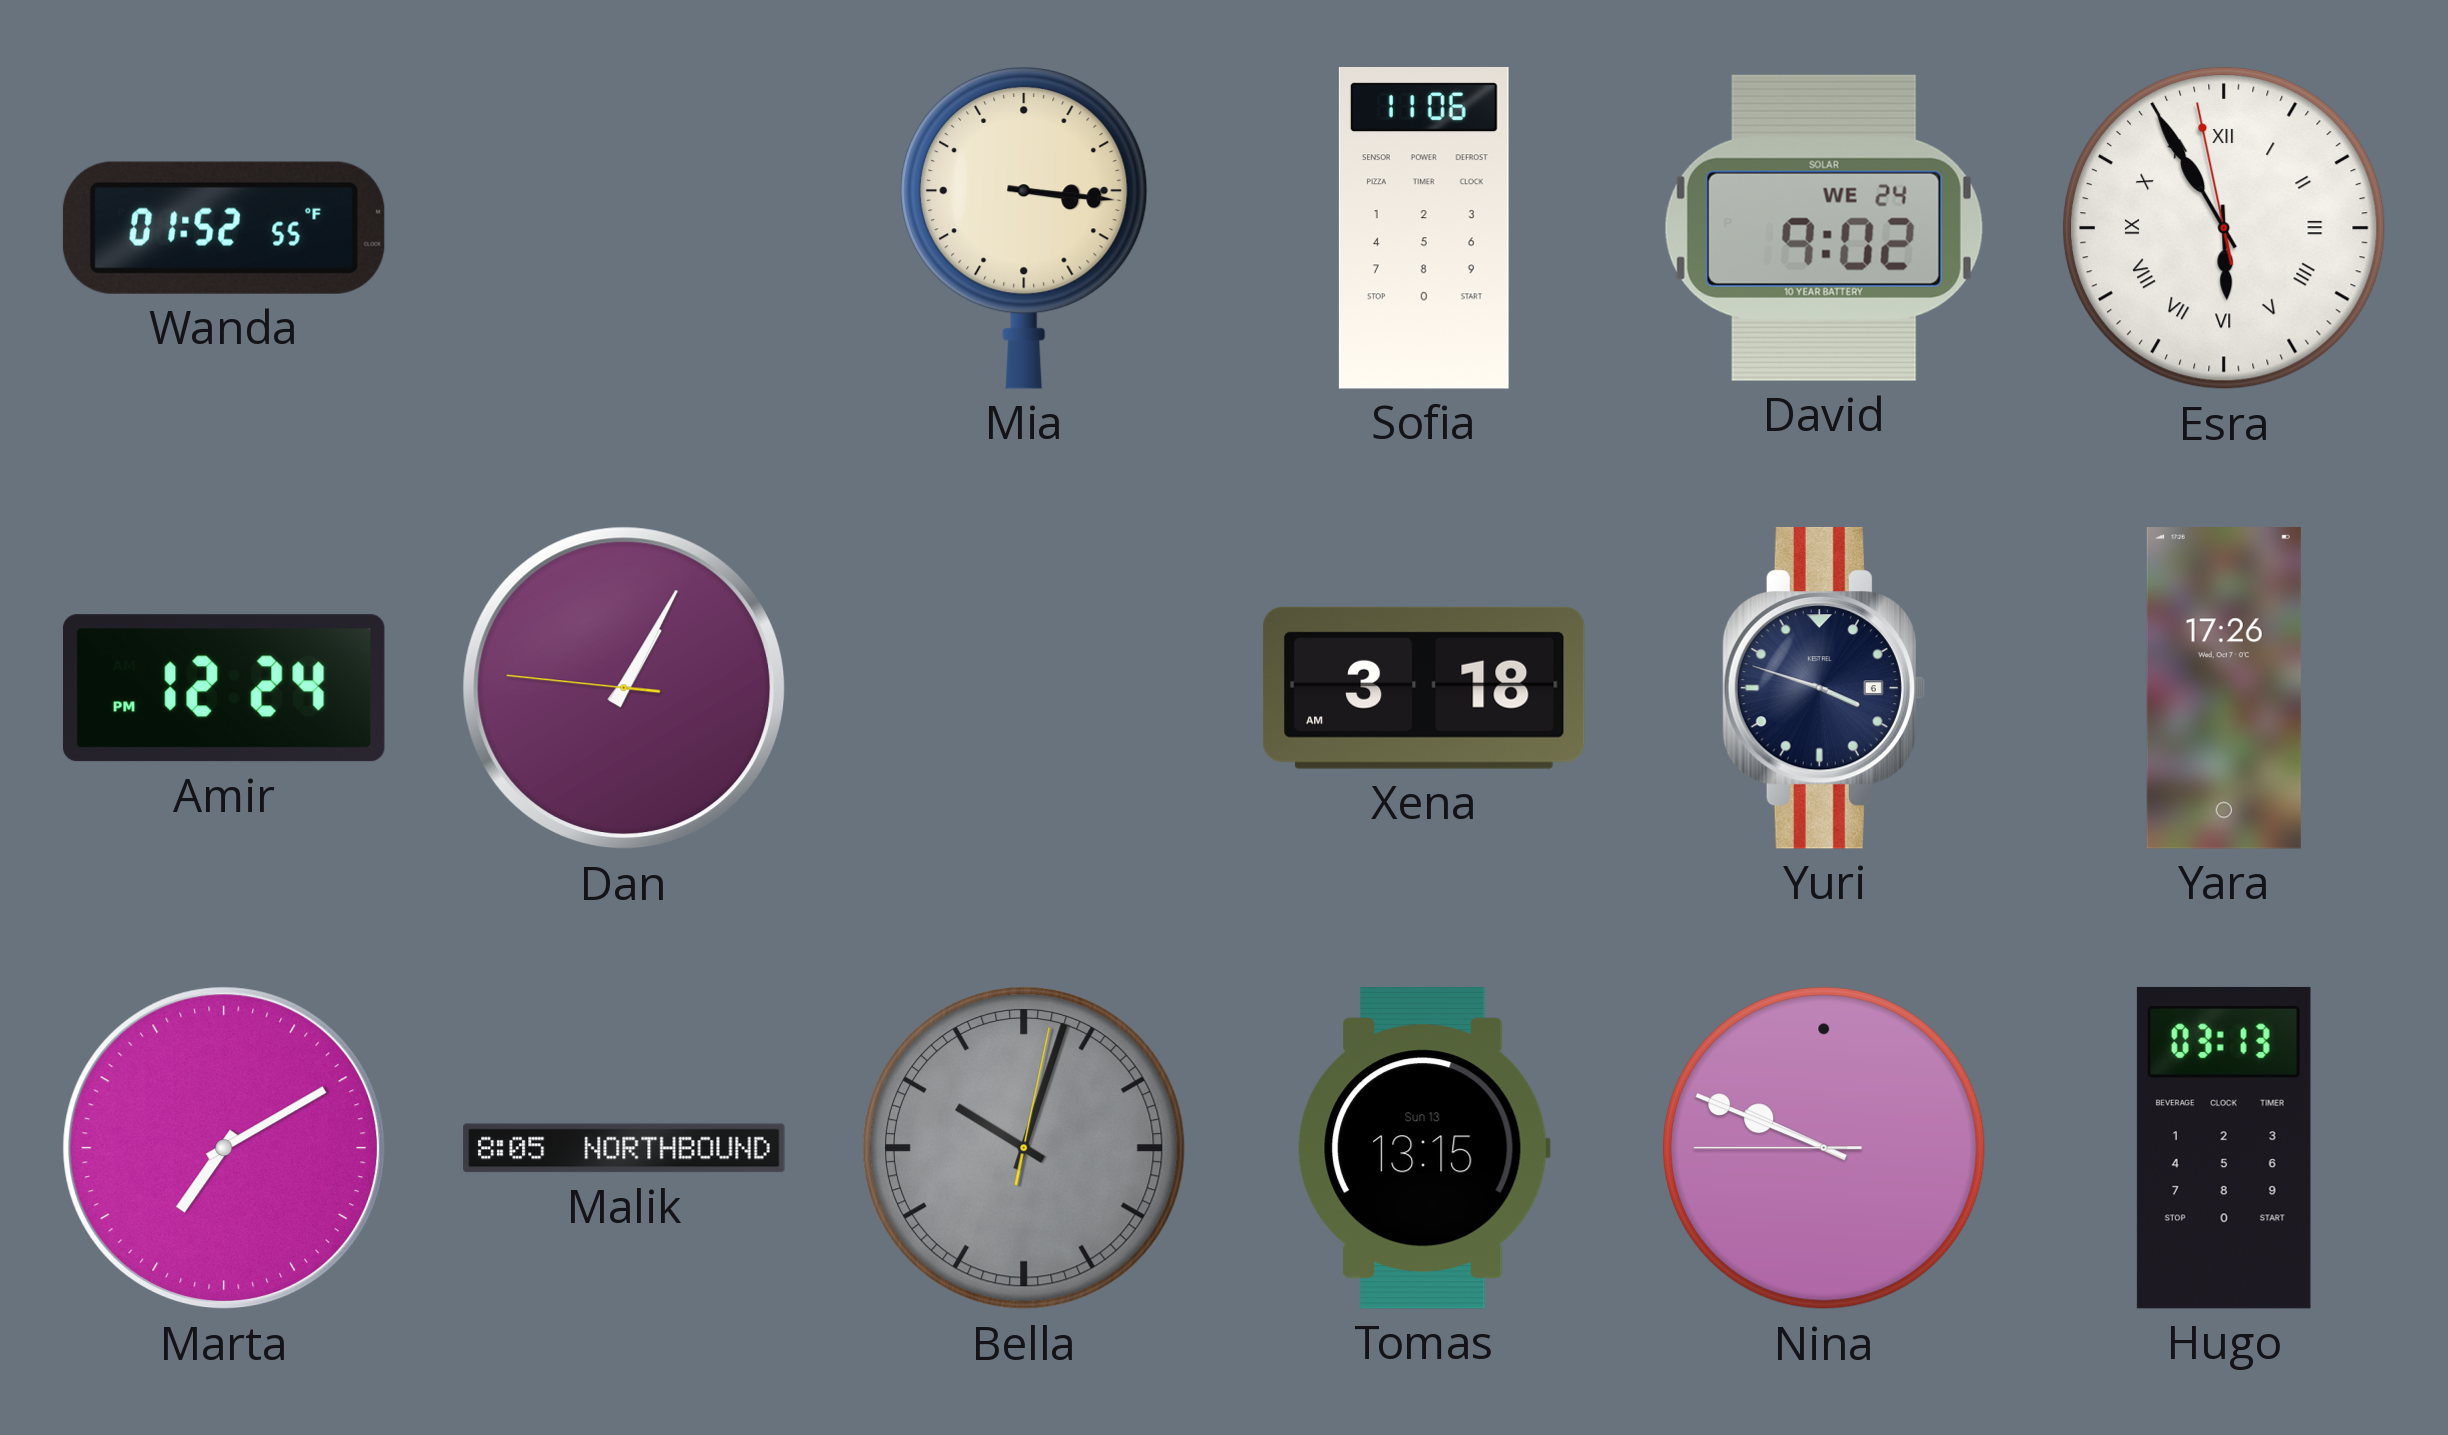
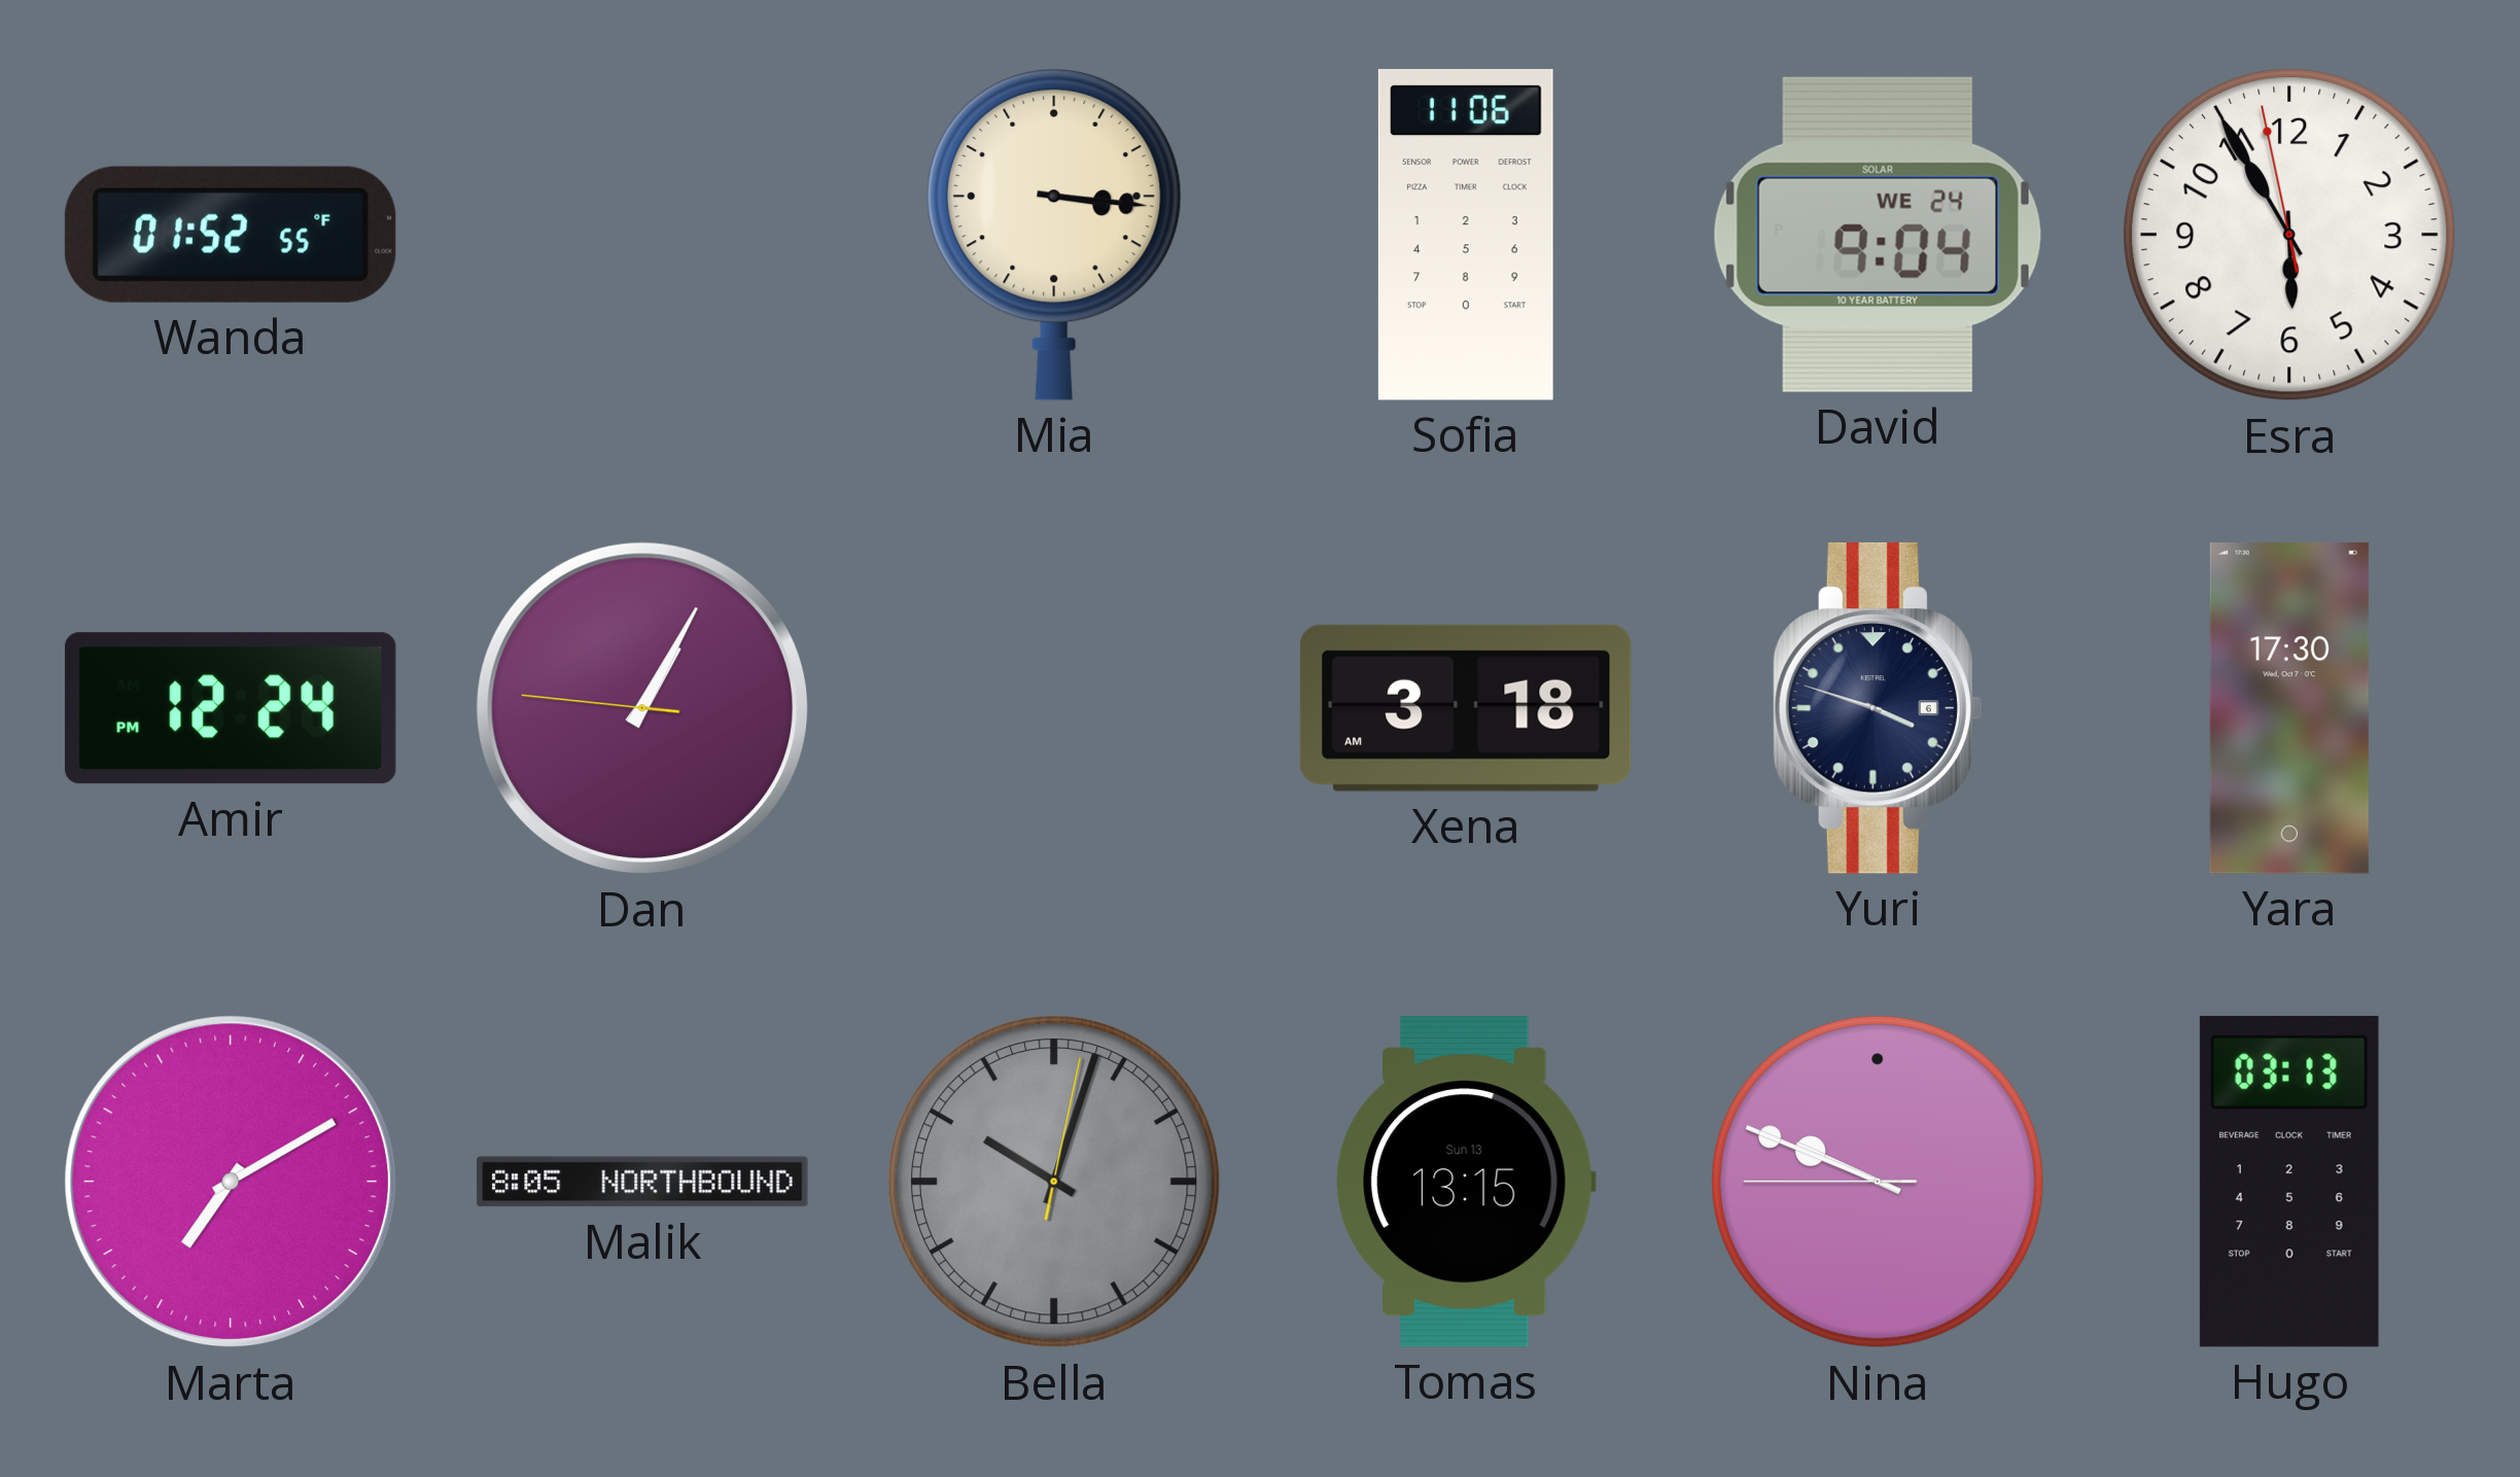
David: 9:02 -> 9:04
Esra numerals: Roman -> Arabic
Yara: 17:26 -> 17:30
